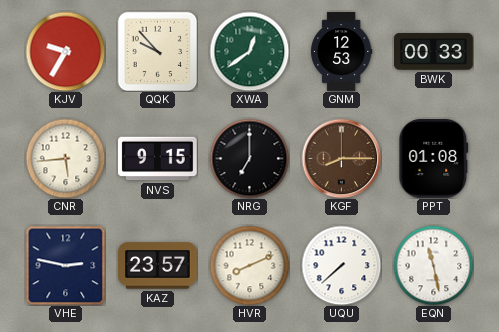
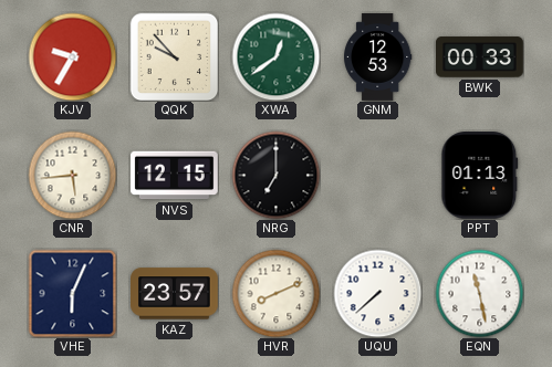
NVS: 9:15 -> 12:15
KGF: 8:15 -> none
PPT: 01:08 -> 01:13
VHE: 2:47 -> 6:04
